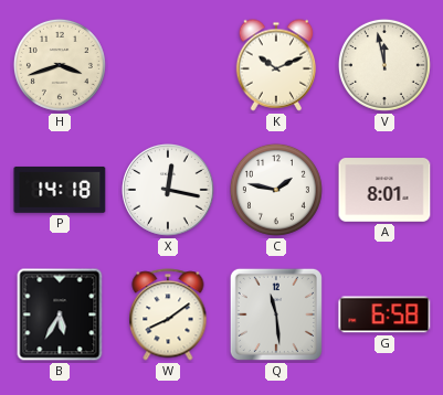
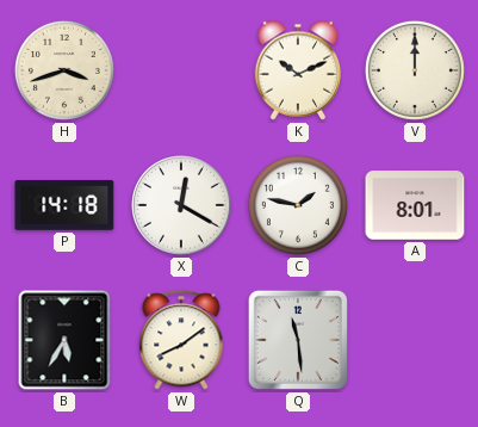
V: 11:58 -> 12:00
X: 12:17 -> 12:20
G: 6:58 -> none
